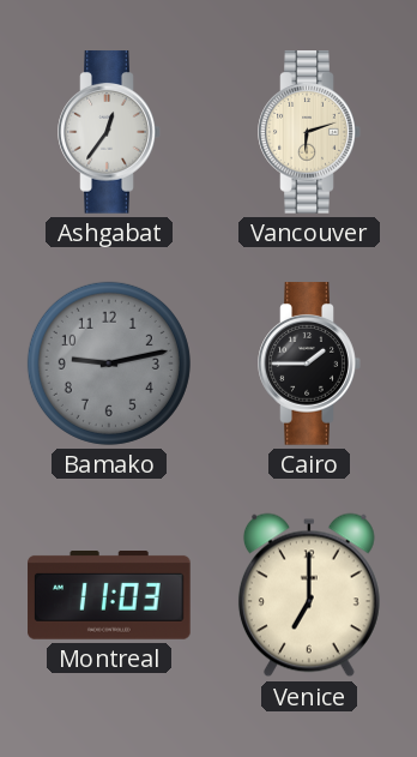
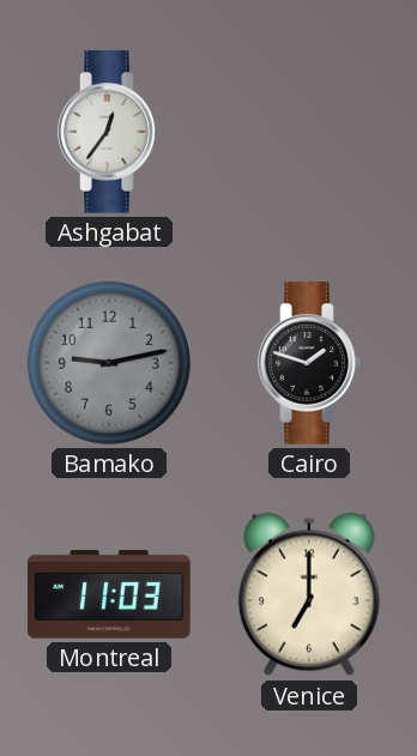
Vancouver: 6:12 -> none
Cairo: 1:45 -> 1:48
